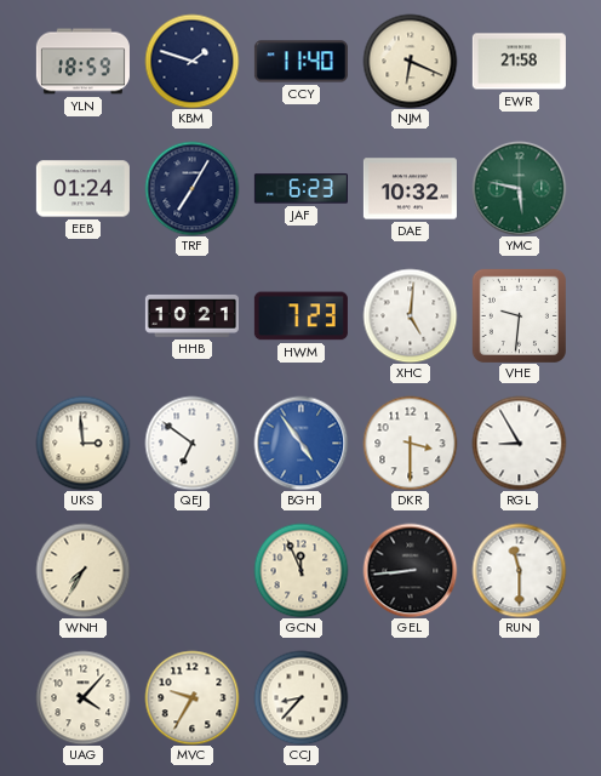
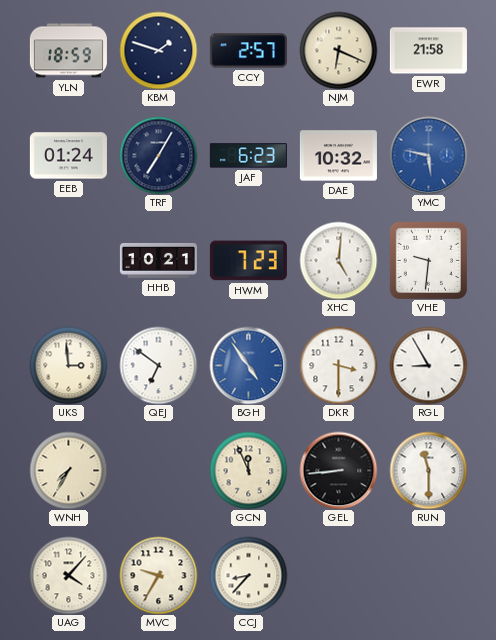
CCY: 11:40 -> 2:57
YMC dial: green -> blue
